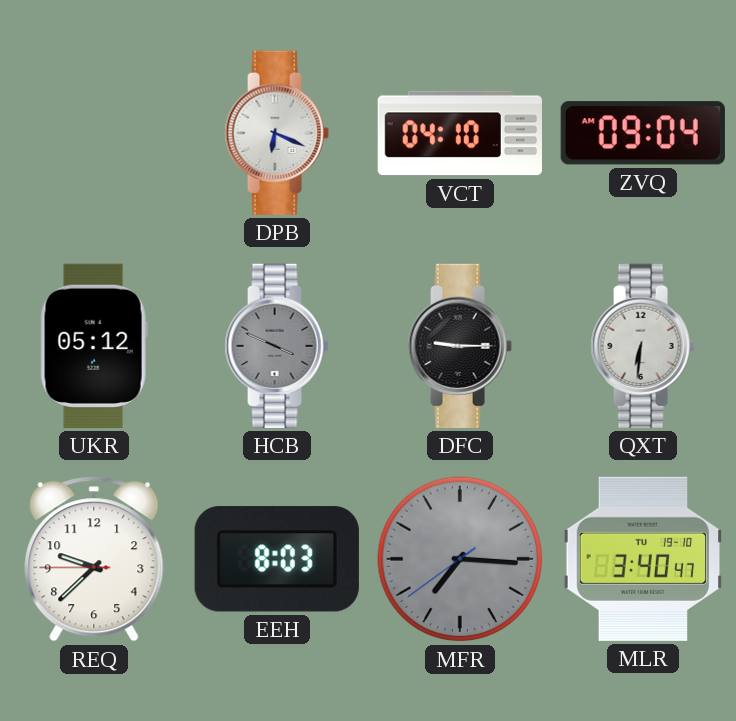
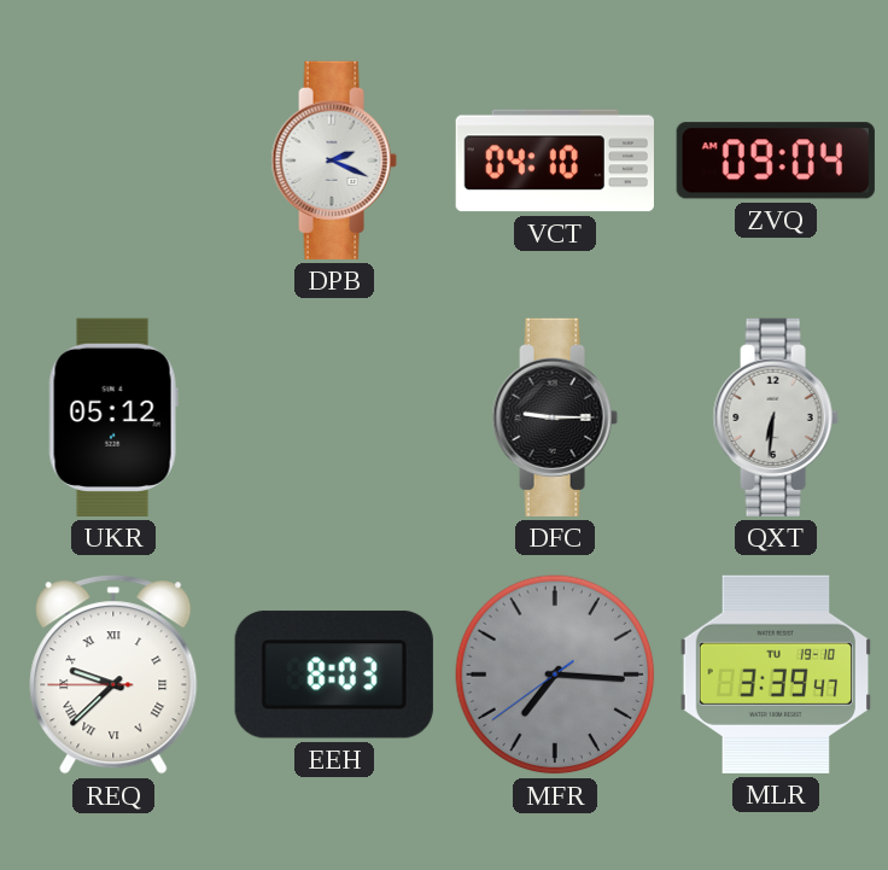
DPB: 6:19 -> 2:19
HCB: 3:49 -> none
REQ numerals: Arabic -> Roman
MLR: 3:40 -> 3:39
